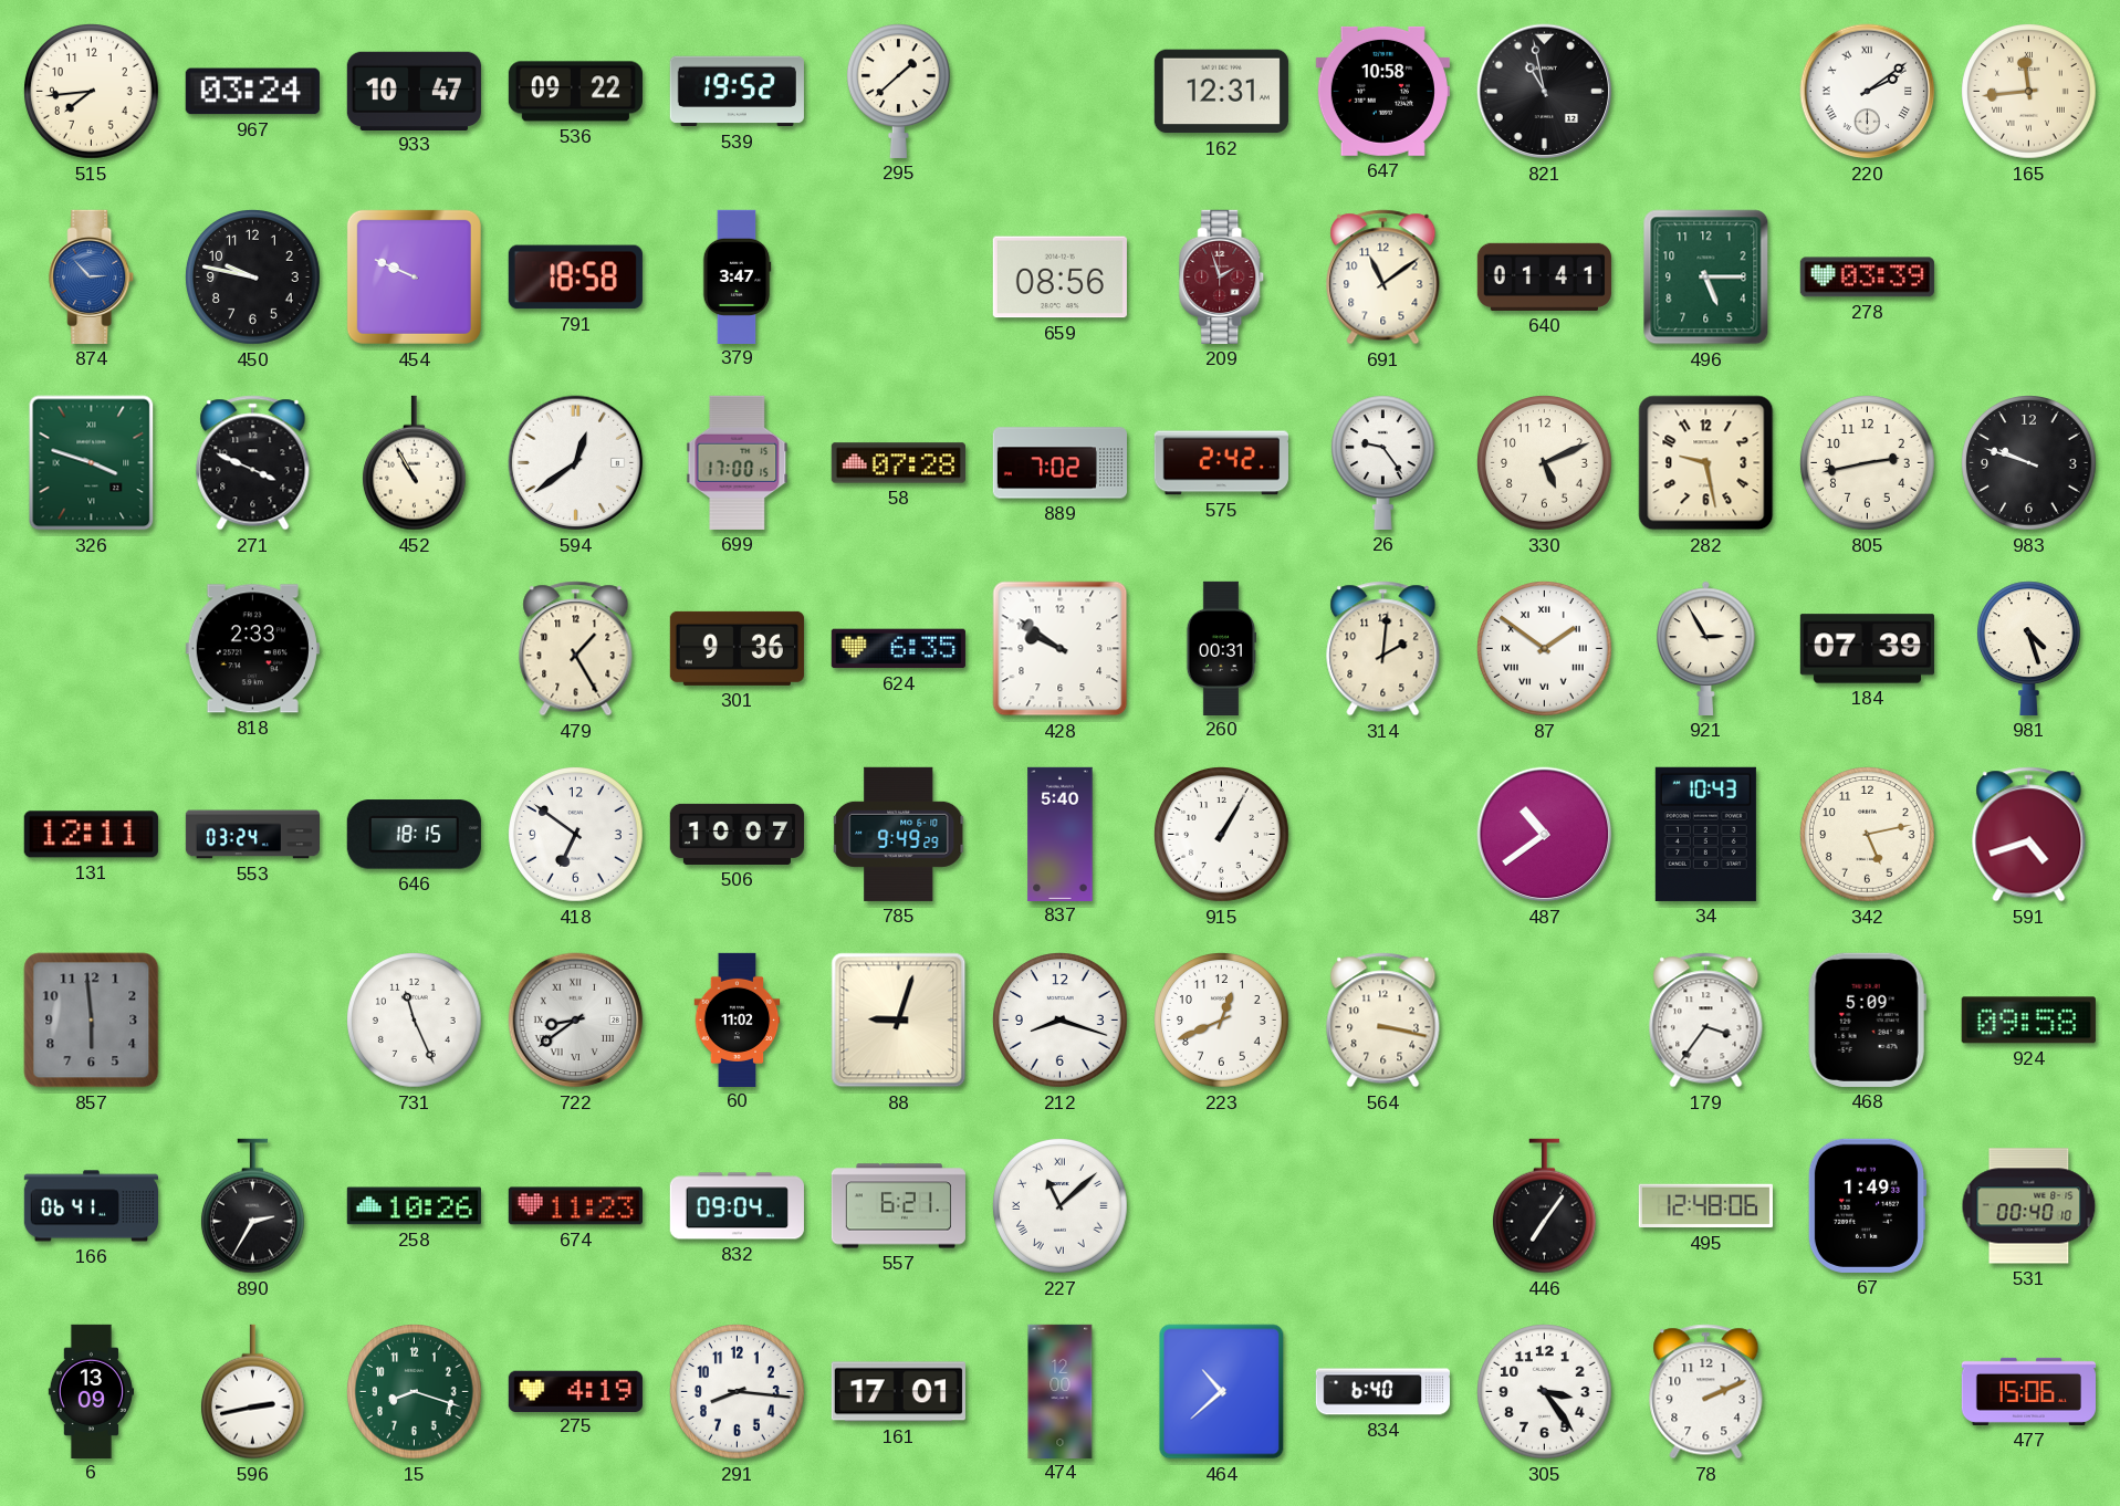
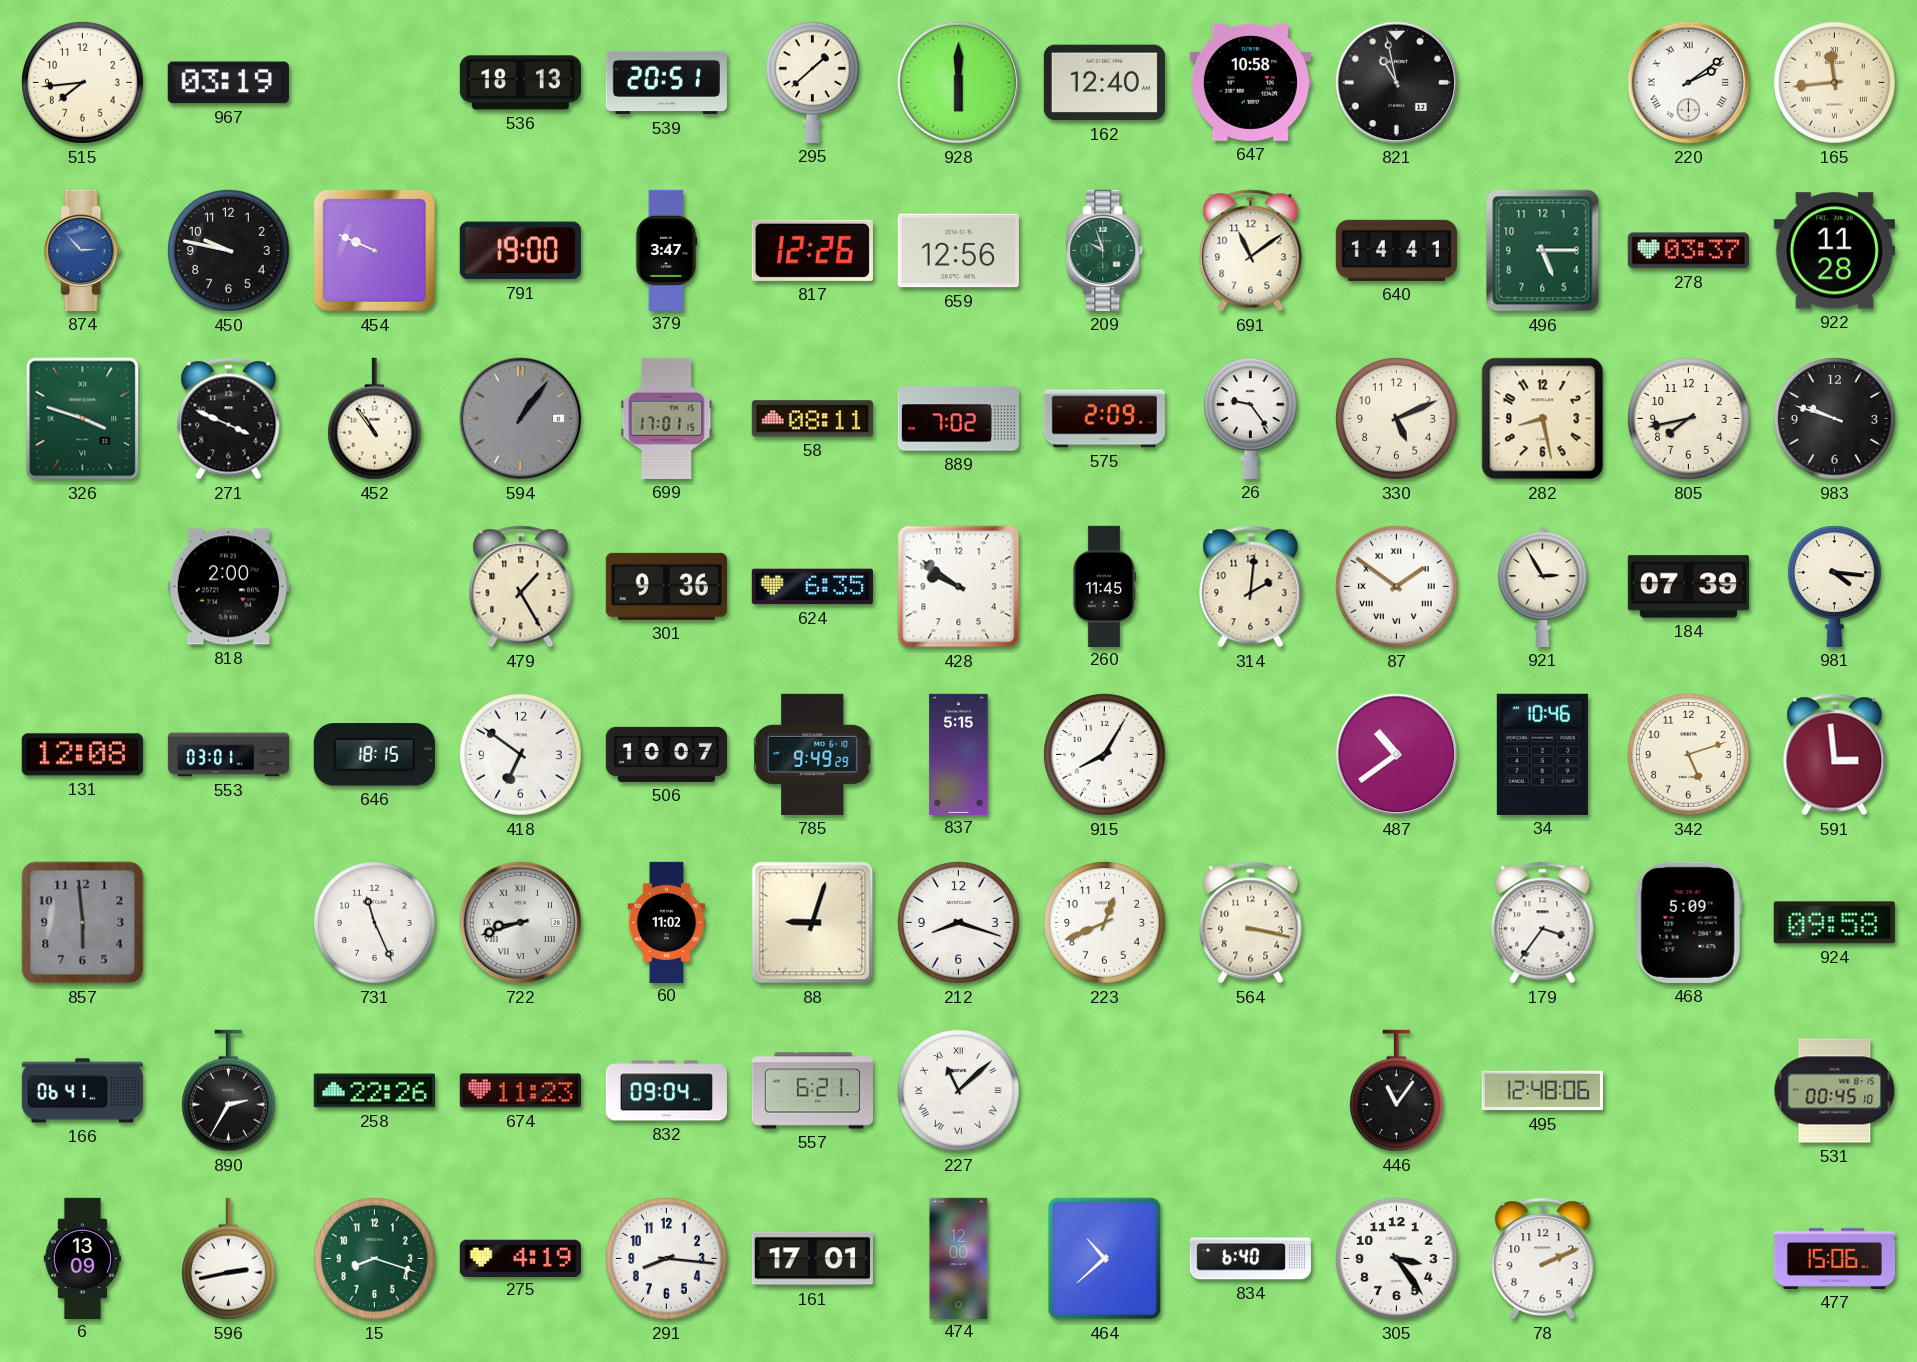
967: 03:24 -> 03:19
933: 10:47 -> none
536: 09:22 -> 18:13
539: 19:52 -> 20:51
928: none -> 6:00
162: 12:31 -> 12:40
791: 18:58 -> 19:00
817: none -> 12:26
659: 08:56 -> 12:56
209: 1:57 -> 9:57
209 dial: burgundy -> green
640: 01:41 -> 14:41
278: 03:39 -> 03:37
922: none -> 11:28
452: 10:55 -> 10:54
594: 12:39 -> 1:06
594 dial: white -> grey
699: 17:00 -> 17:01
58: 07:28 -> 08:11
575: 2:42 -> 2:09
282: 9:28 -> 8:28
805: 2:43 -> 7:43
818: 2:33 -> 2:00
260: 00:31 -> 11:45
981: 4:27 -> 4:16
131: 12:11 -> 12:08
553: 03:24 -> 03:01
837: 5:40 -> 5:15
915: 1:05 -> 8:05
34: 10:43 -> 10:46
342: 5:13 -> 5:12
591: 4:42 -> 2:59
722: 8:39 -> 8:42
258: 10:26 -> 22:26
446: 7:06 -> 11:06
67: 1:49 -> none
531: 00:40 -> 00:45
